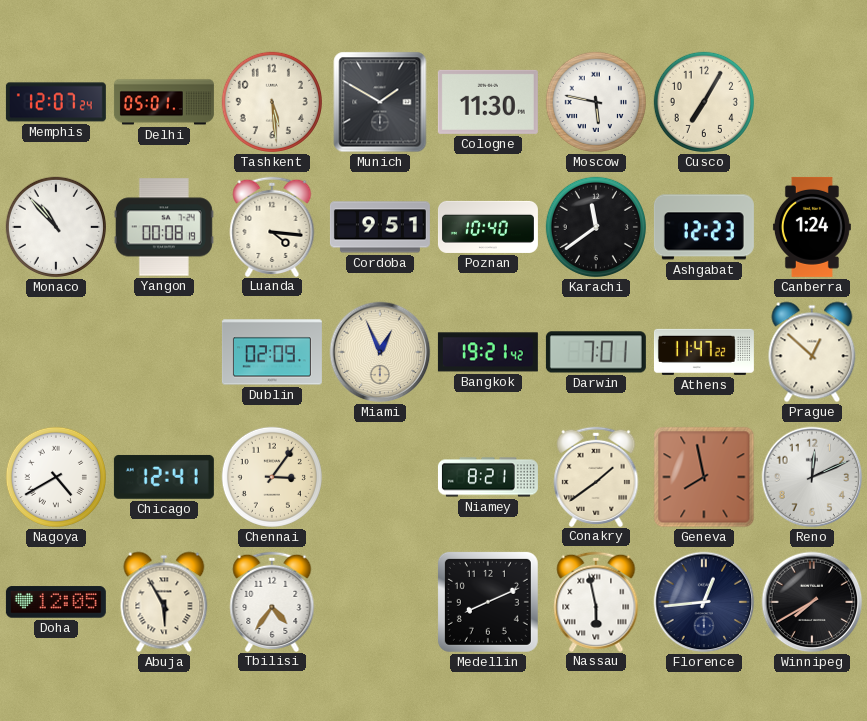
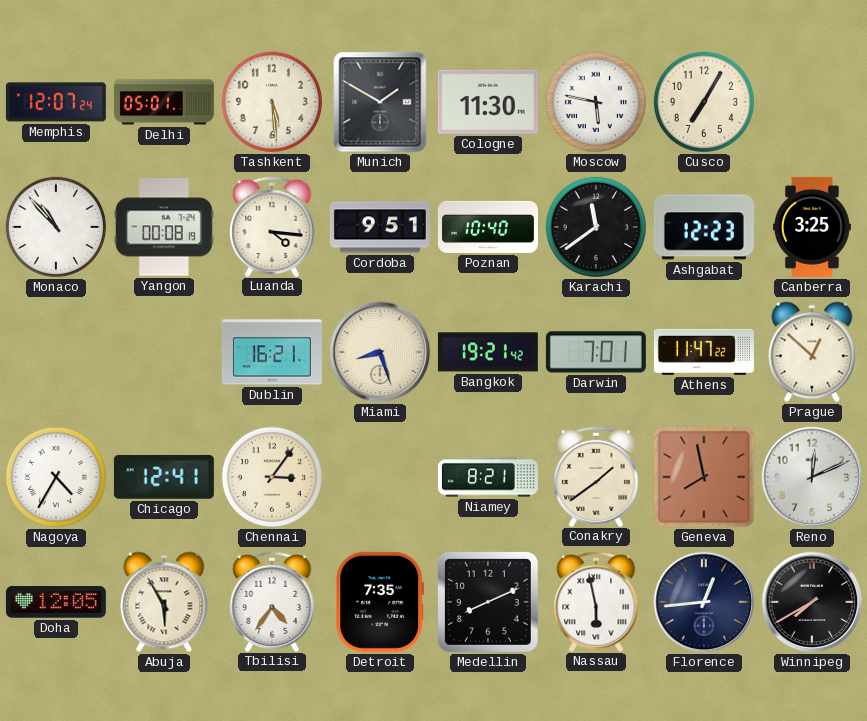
Canberra: 1:24 -> 3:25
Dublin: 02:09 -> 16:21
Miami: 12:56 -> 8:27
Nagoya: 4:40 -> 4:35
Detroit: none -> 7:35
